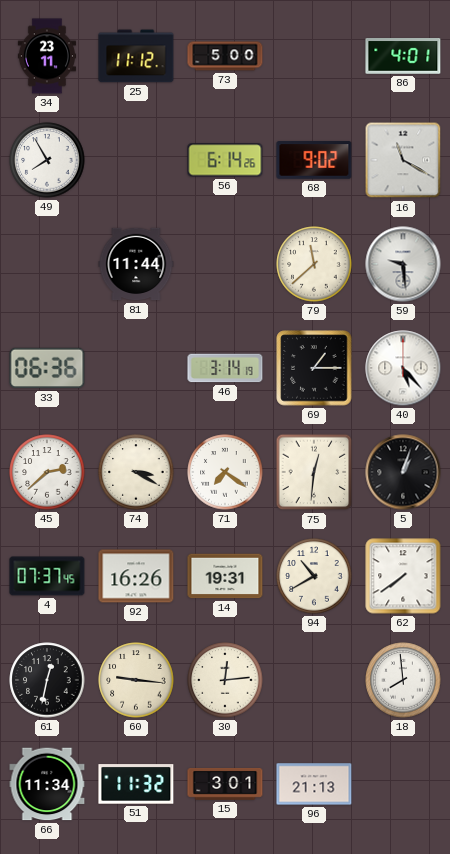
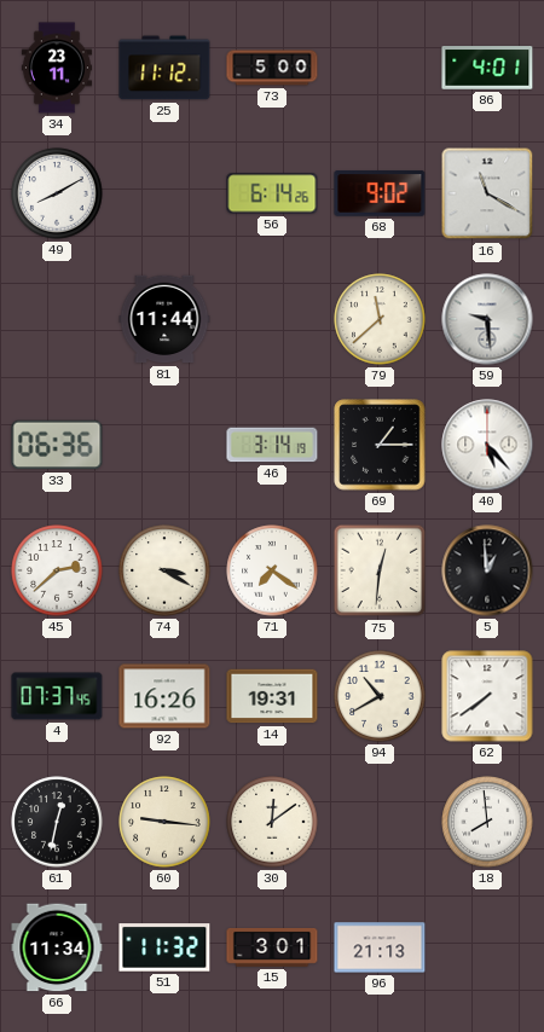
49: 7:55 -> 8:10
5: 1:03 -> 12:59
30: 12:14 -> 12:09
